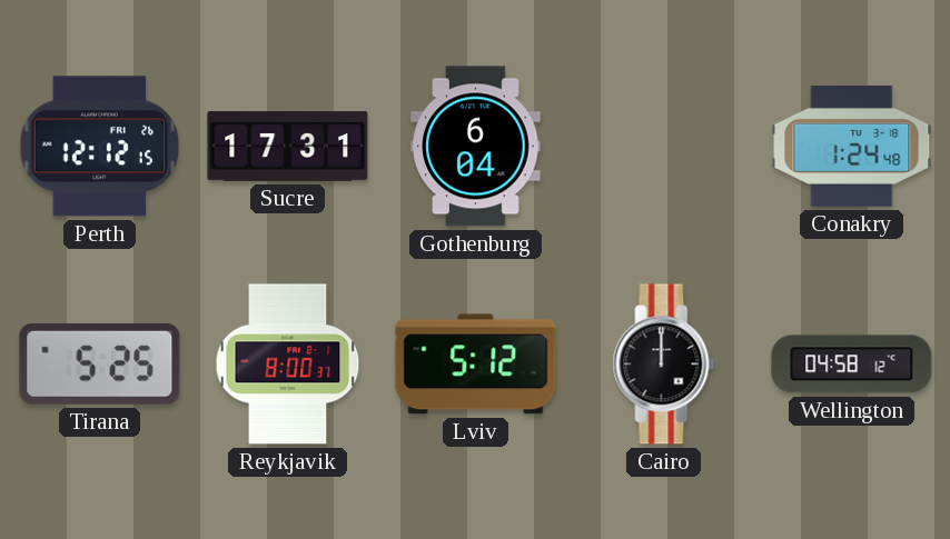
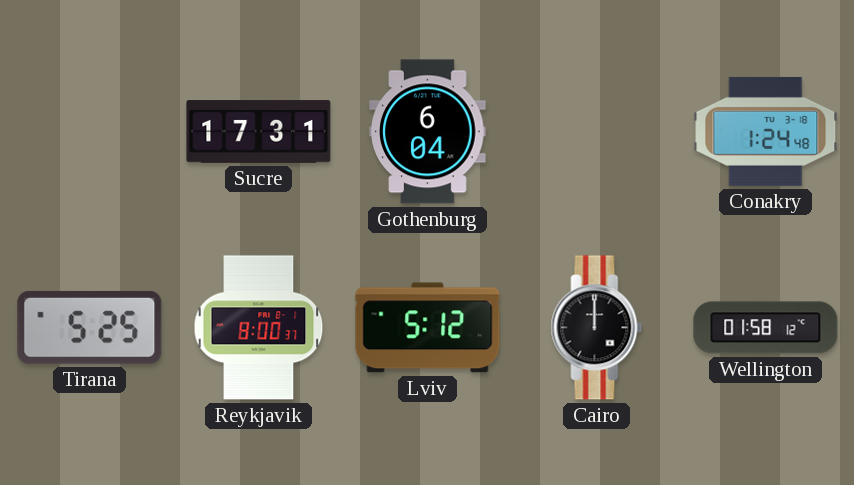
Perth: 12:12 -> none
Wellington: 04:58 -> 01:58
